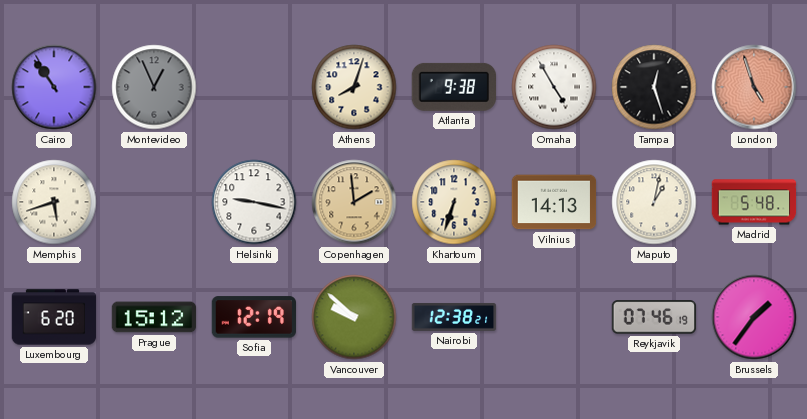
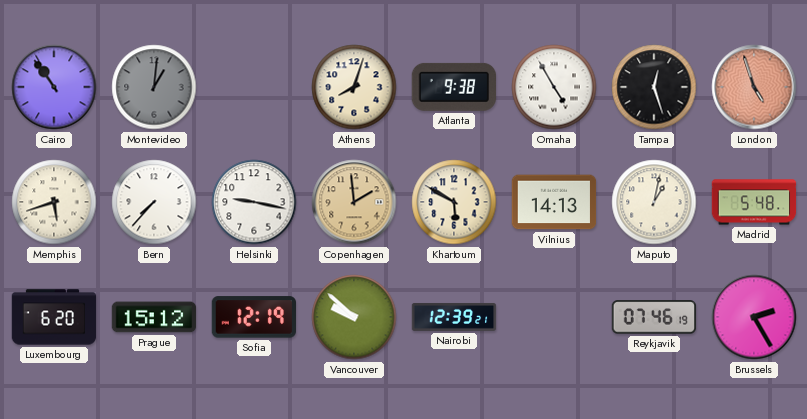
Montevideo: 12:56 -> 1:01
Bern: none -> 7:37
Khartoum: 6:33 -> 5:50
Nairobi: 12:38 -> 12:39
Brussels: 1:36 -> 2:25
